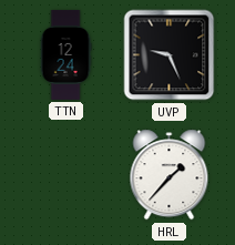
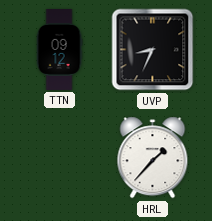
TTN: 12:24 -> 09:12
UVP: 9:26 -> 8:34
